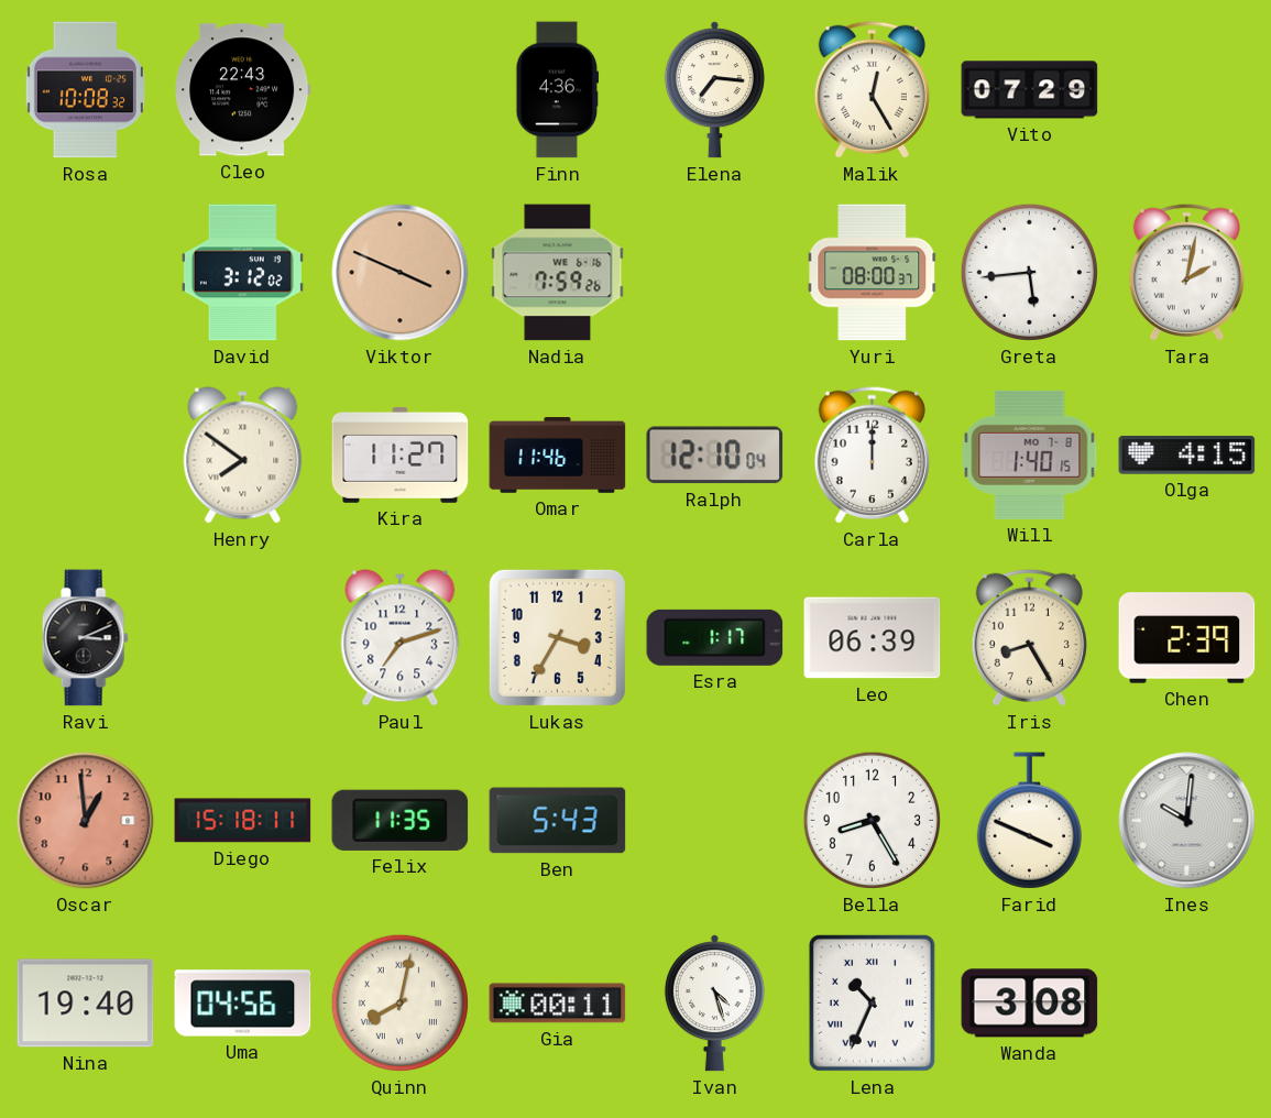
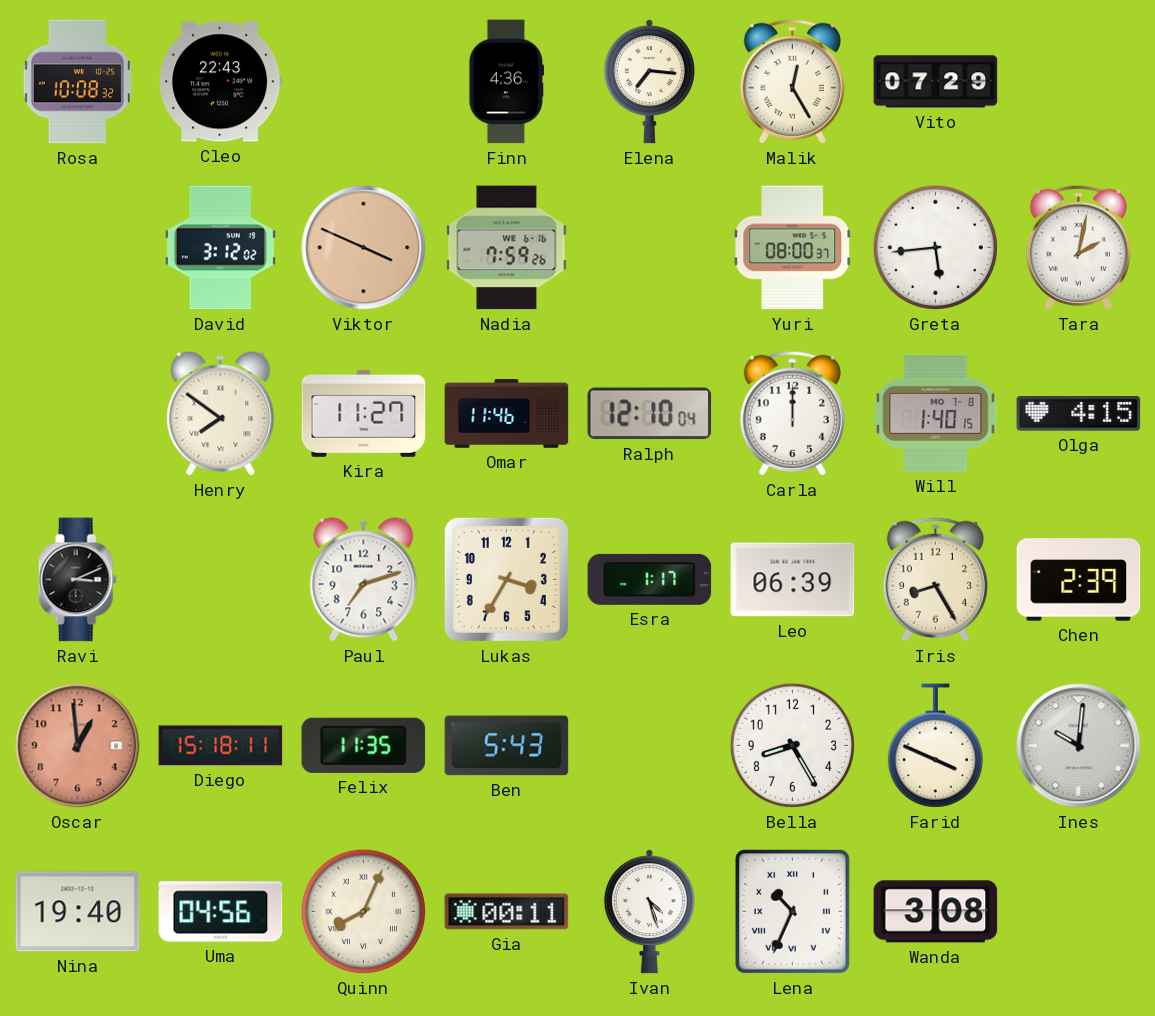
Quinn: 8:02 -> 8:04
